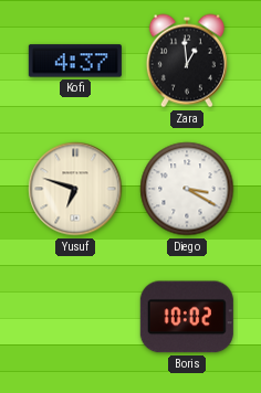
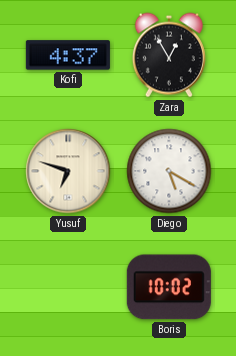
Zara: 12:59 -> 12:55
Diego: 3:20 -> 5:20
